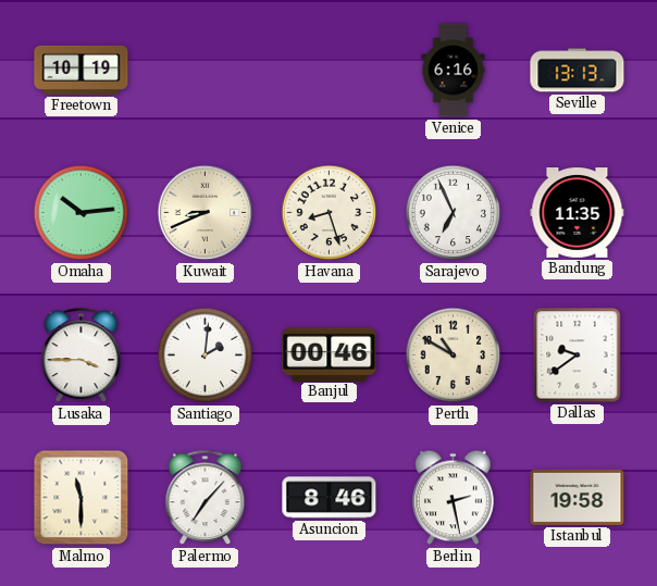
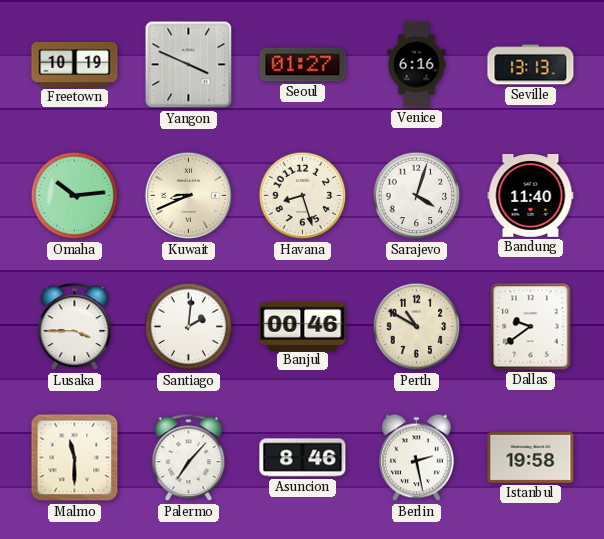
Yangon: none -> 3:49
Seoul: none -> 01:27
Sarajevo: 6:56 -> 4:03
Bandung: 11:35 -> 11:40
